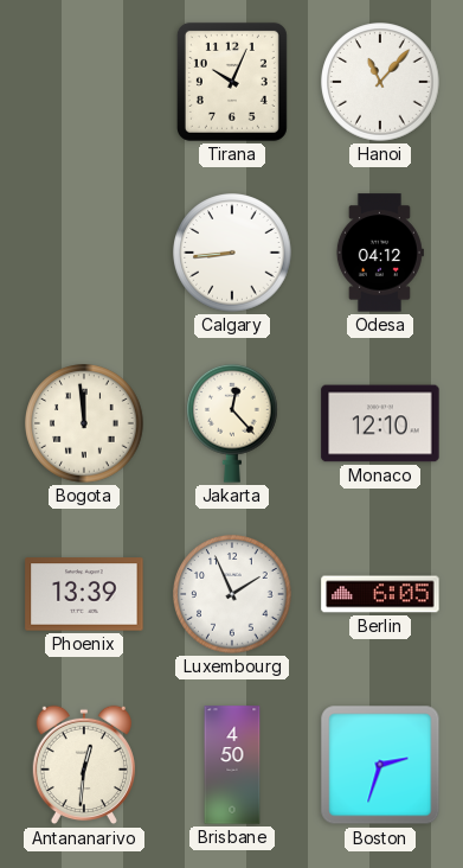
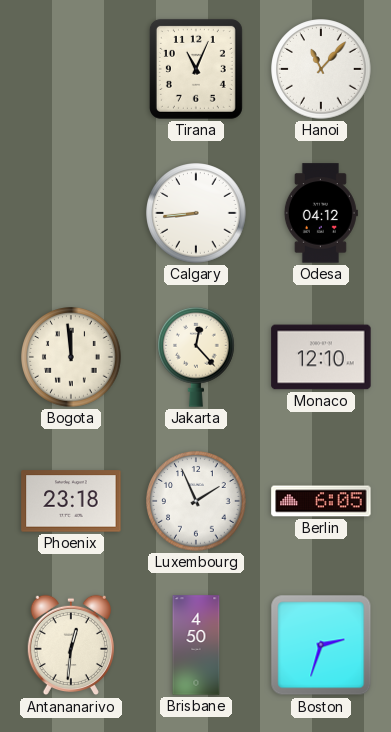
Tirana: 10:04 -> 11:04
Phoenix: 13:39 -> 23:18
